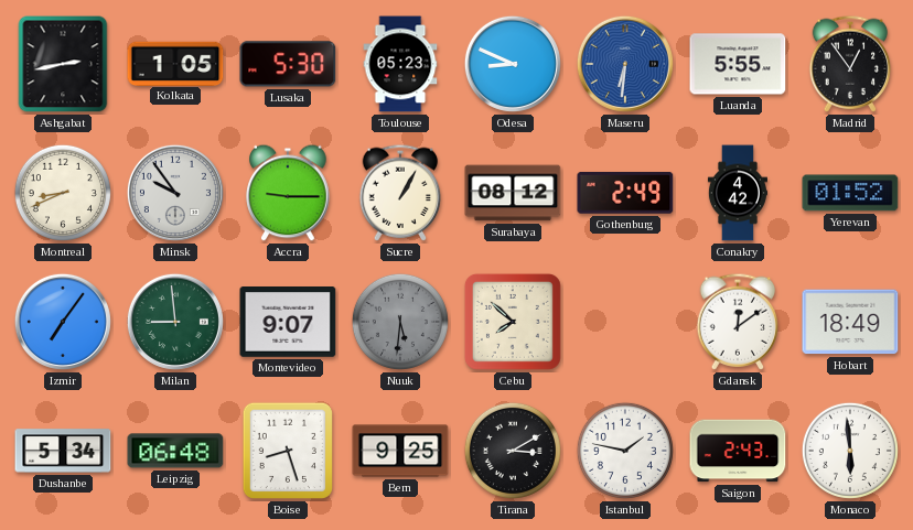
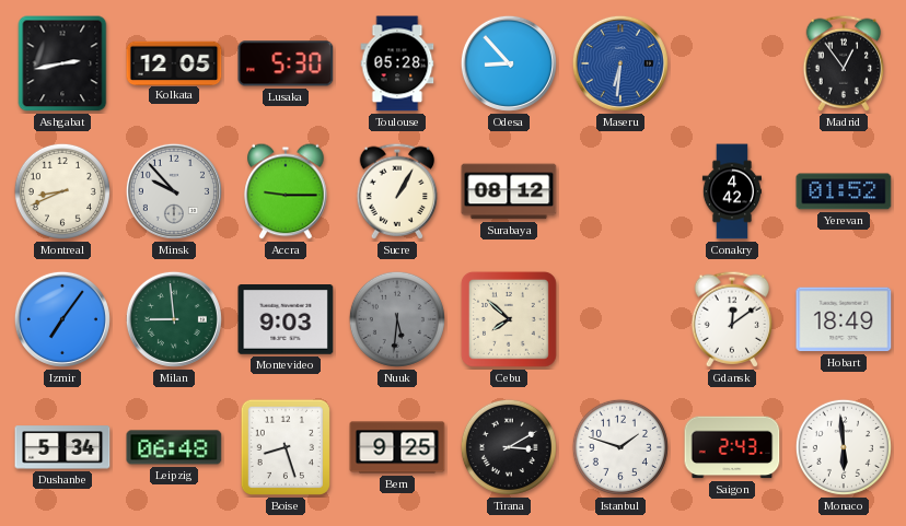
Kolkata: 1:05 -> 12:05
Toulouse: 05:23 -> 05:28
Odesa: 8:49 -> 8:53
Luanda: 5:55 -> none
Minsk: 9:54 -> 9:53
Gothenburg: 2:49 -> none
Montevideo: 9:07 -> 9:03
Istanbul: 1:47 -> 1:48
